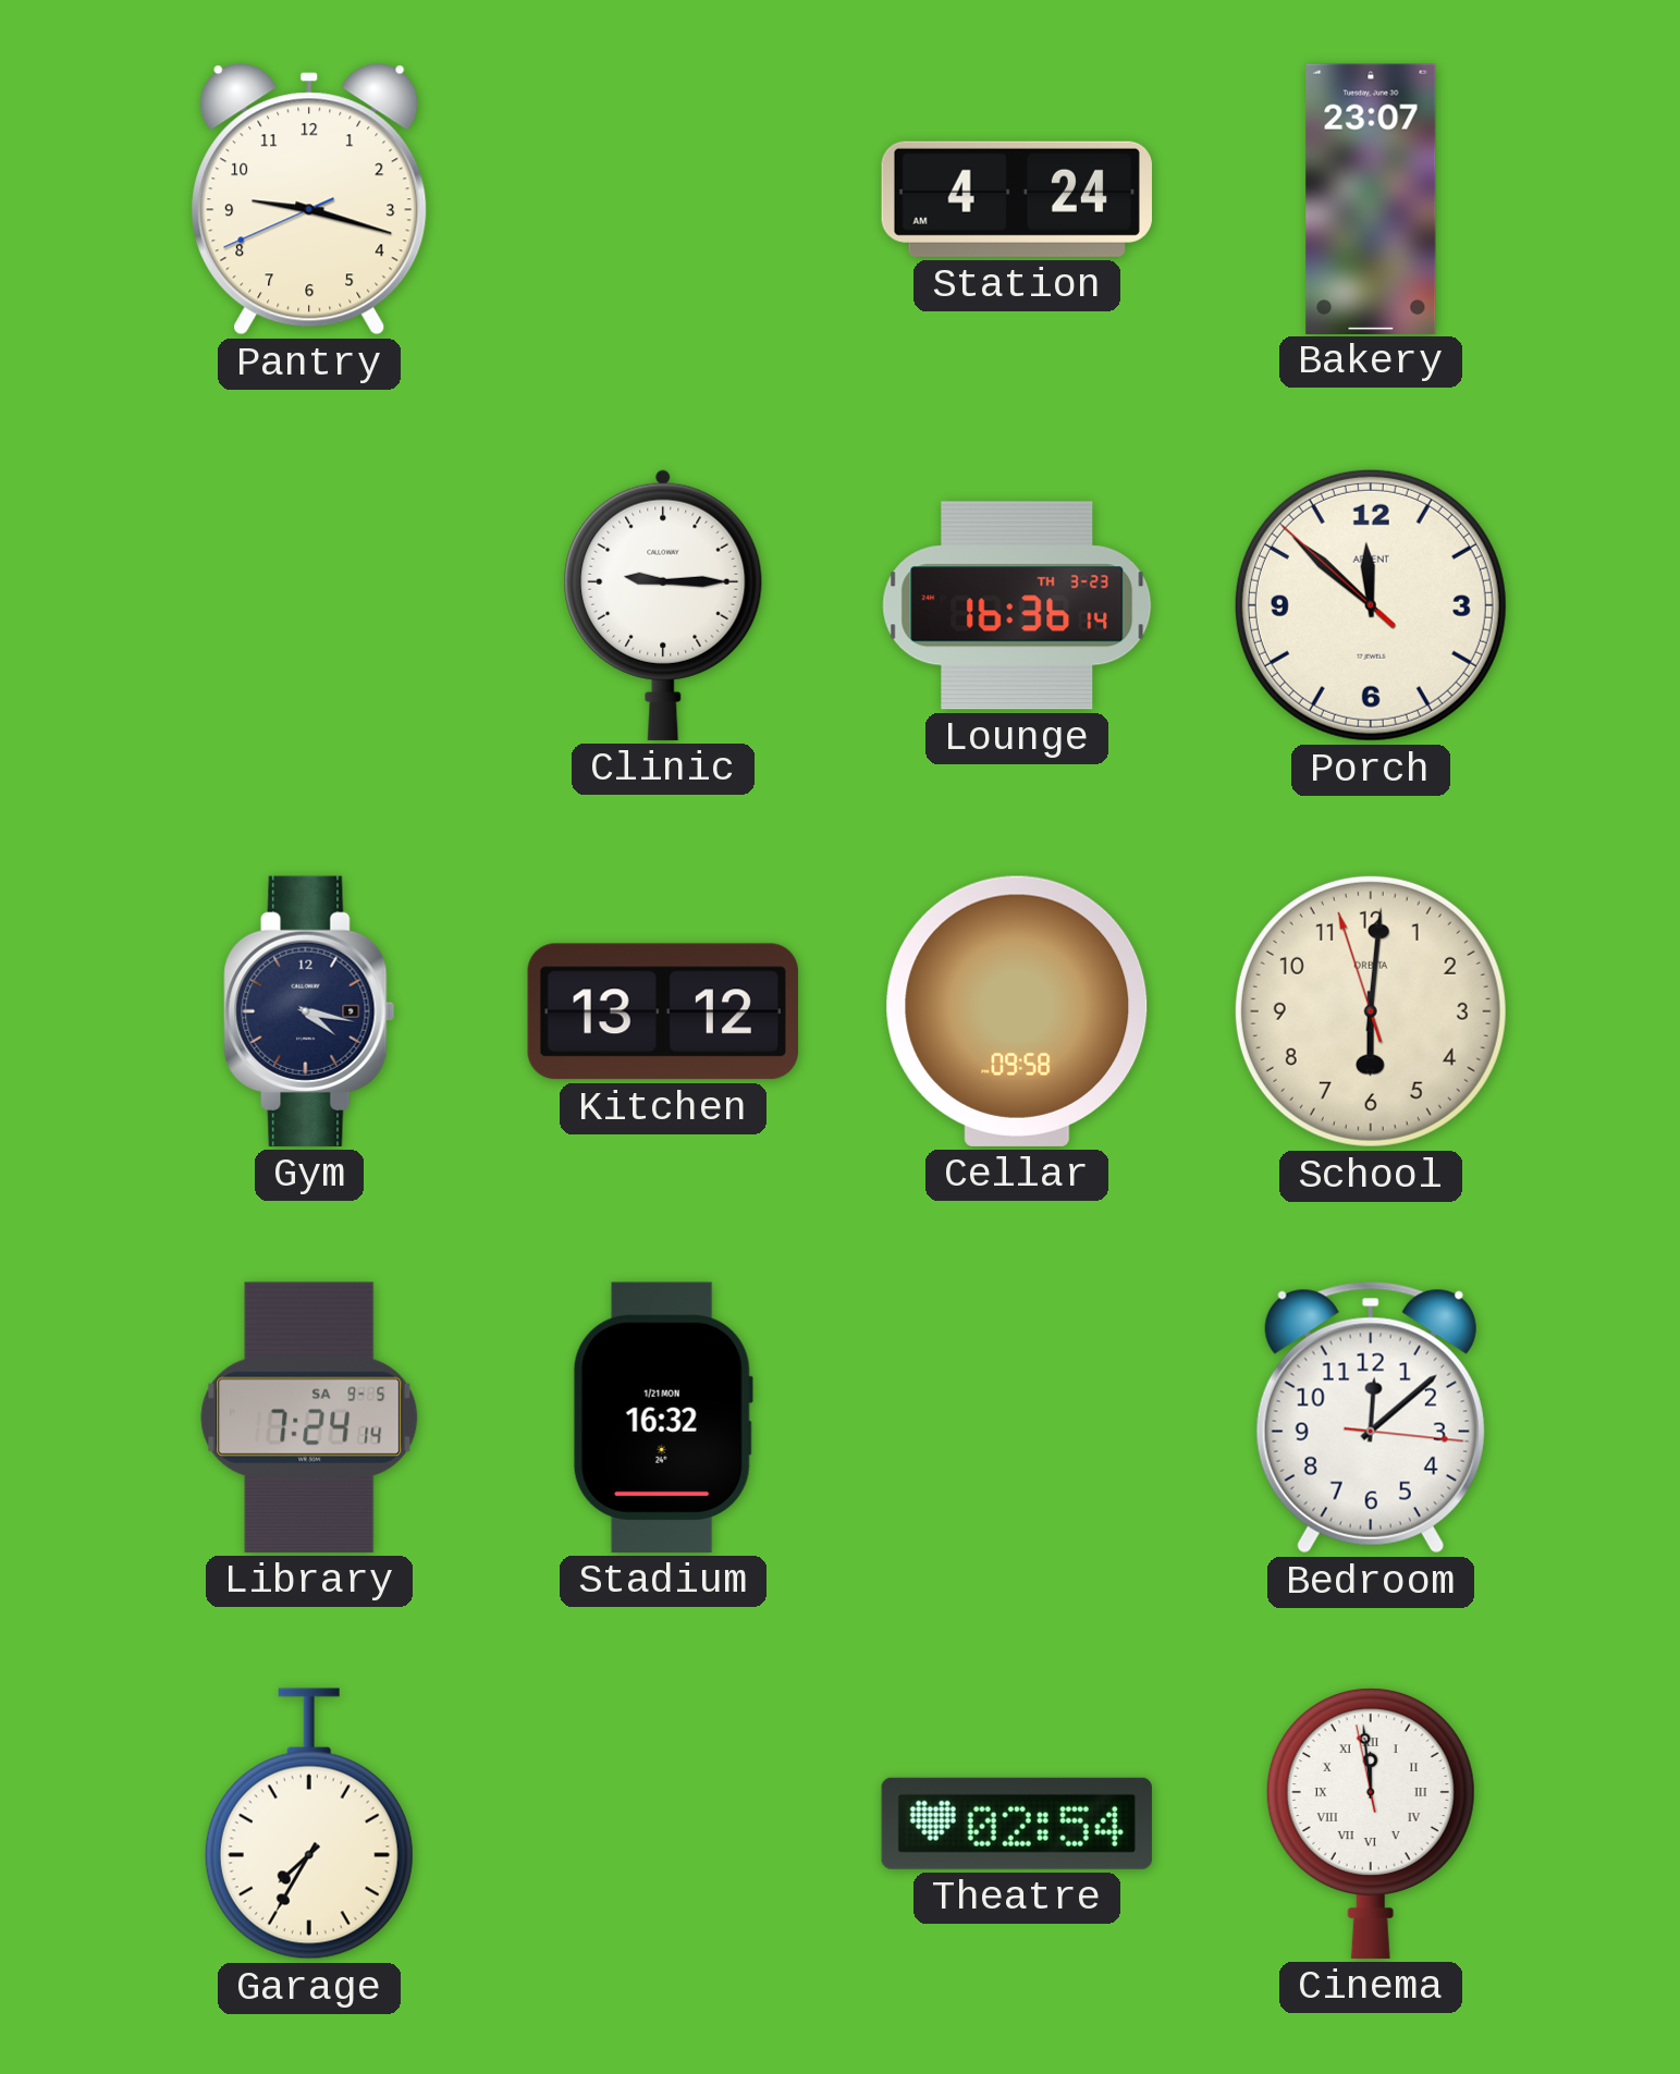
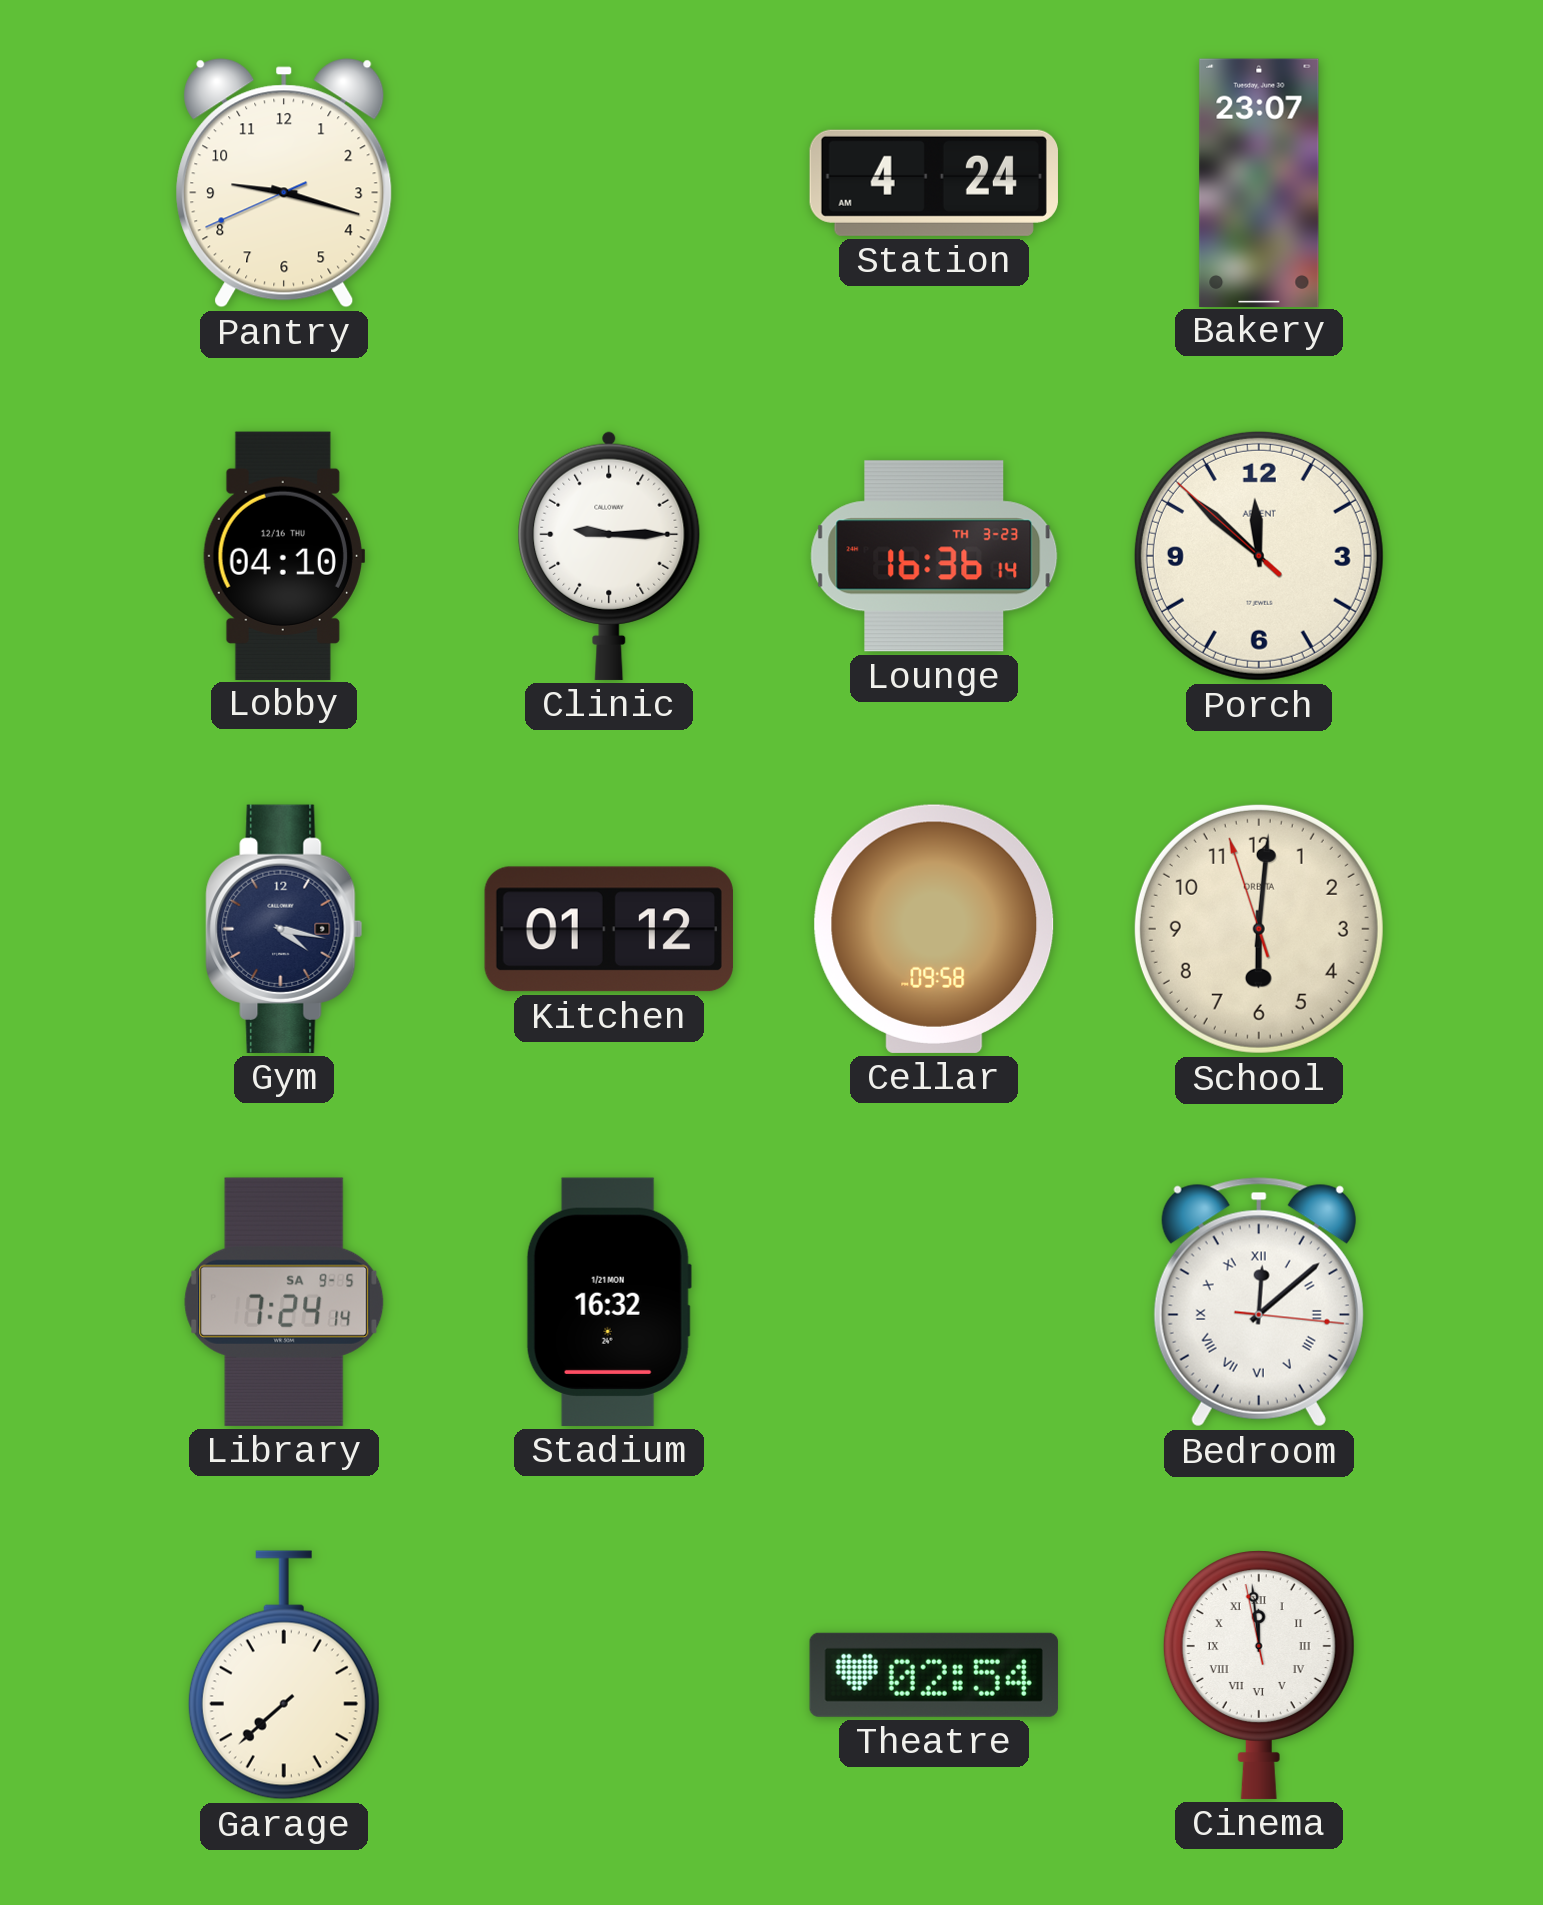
Lobby: none -> 04:10
Kitchen: 13:12 -> 01:12
Bedroom numerals: Arabic -> Roman
Garage: 7:35 -> 7:38
